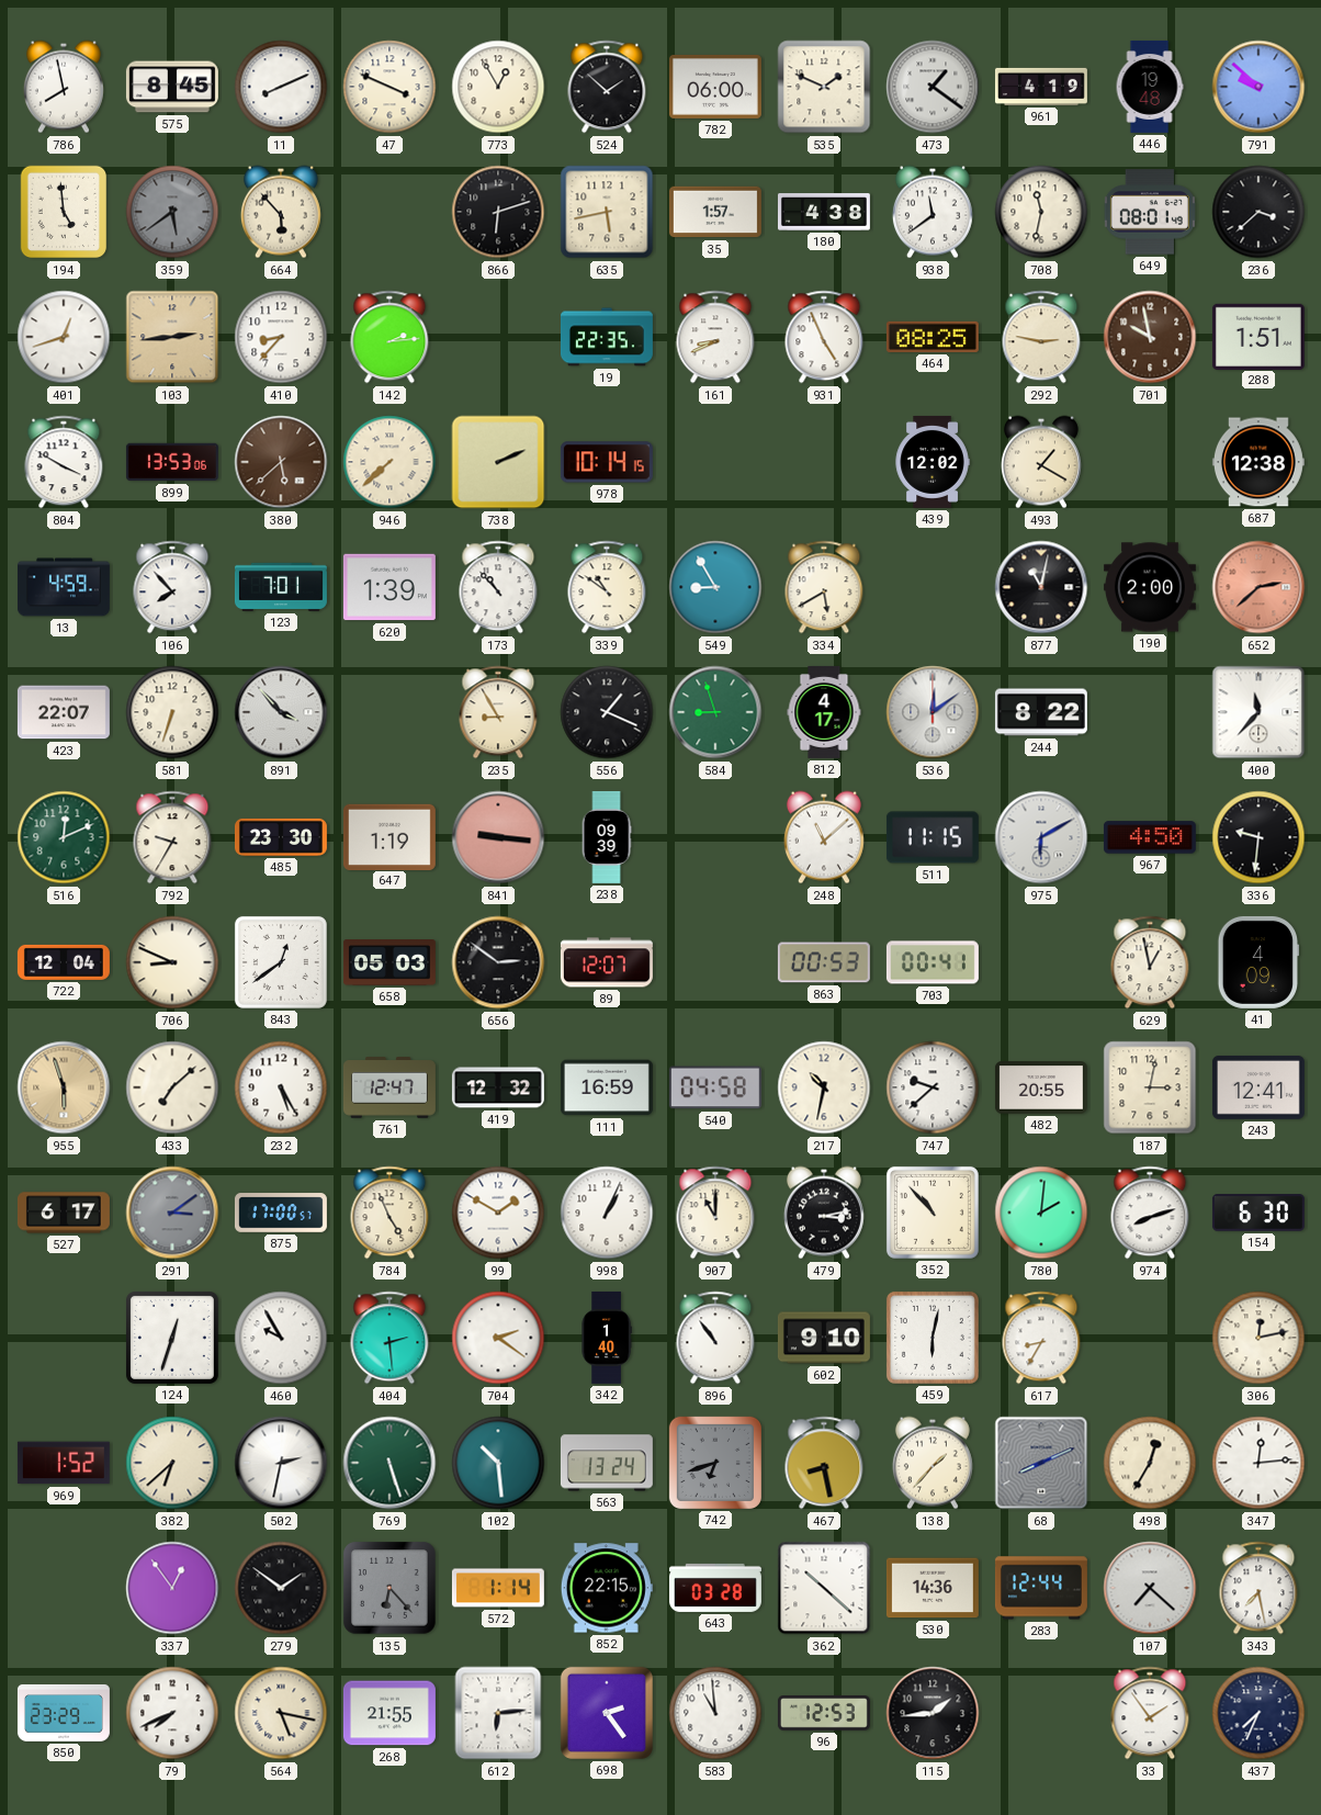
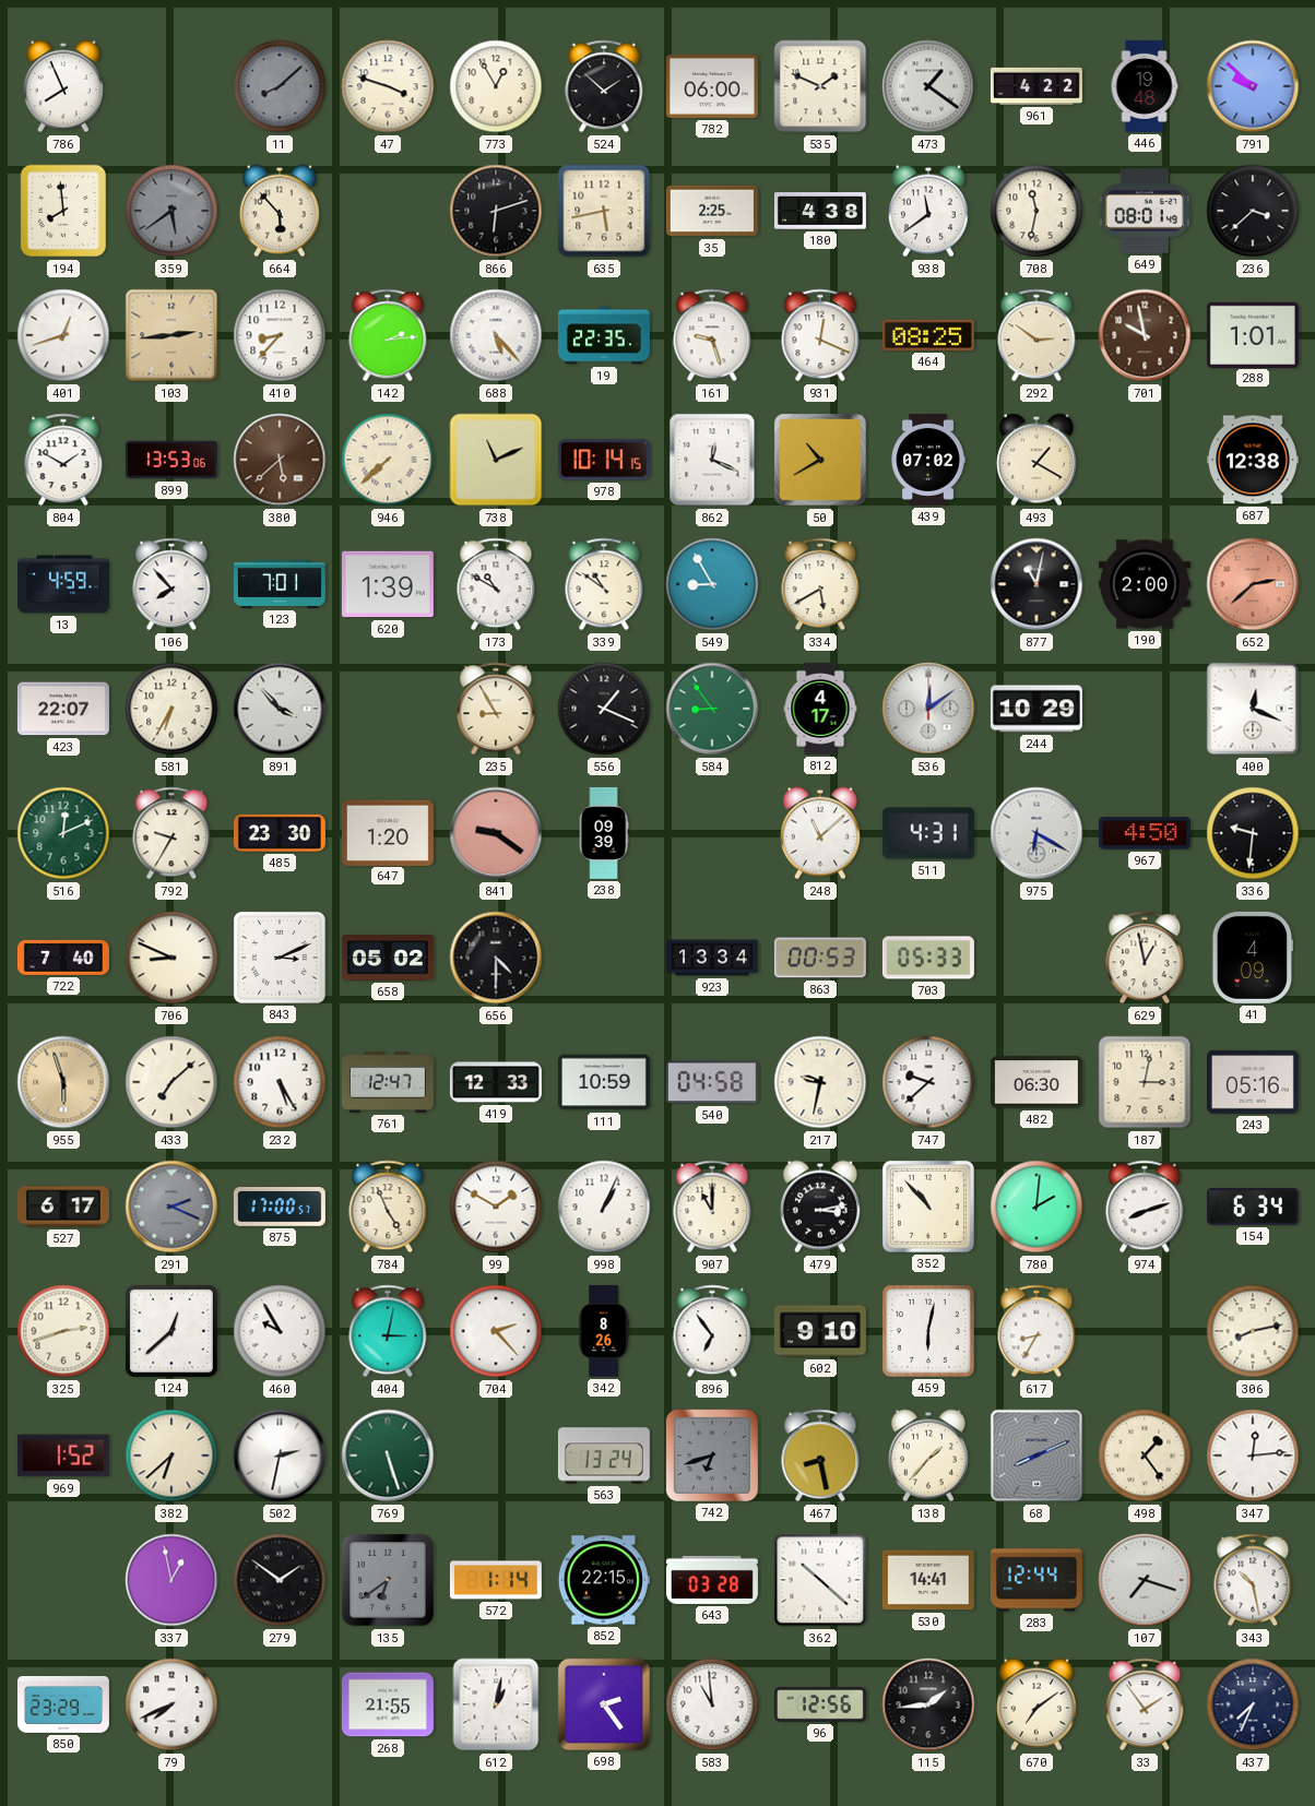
786: 7:58 -> 7:56
575: 8:45 -> none
11: 8:11 -> 8:08
11 dial: white -> grey
47: 3:49 -> 3:48
961: 4:19 -> 4:22
194: 4:59 -> 7:59
35: 1:57 -> 2:25
688: none -> 5:23
161: 8:41 -> 9:27
931: 4:56 -> 12:19
292: 2:47 -> 2:51
288: 1:51 -> 1:01
804: 3:50 -> 1:50
738: 2:11 -> 11:11
862: none -> 12:19
50: none -> 10:40
439: 12:02 -> 07:02
173: 10:53 -> 10:50
581: 6:33 -> 6:35
584: 8:57 -> 8:54
244: 8:22 -> 10:29
400: 11:37 -> 12:19
647: 1:19 -> 1:20
841: 9:16 -> 9:21
511: 11:15 -> 4:31
975: 6:10 -> 6:20
722: 12:04 -> 7:40
843: 12:39 -> 3:11
658: 05:03 -> 05:02
656: 2:51 -> 4:30
89: 12:07 -> none
923: none -> 13:34
703: 00:41 -> 05:33
419: 12:32 -> 12:33
111: 16:59 -> 10:59
217: 10:32 -> 9:32
482: 20:55 -> 06:30
243: 12:41 -> 05:16
291: 3:09 -> 2:19
154: 6:30 -> 6:34
325: none -> 2:42
124: 12:33 -> 12:38
404: 2:29 -> 3:02
704: 2:21 -> 2:23
342: 1:40 -> 8:26
896: 10:54 -> 6:54
306: 12:13 -> 8:13
102: 10:29 -> none
498: 12:35 -> 1:24
337: 12:54 -> 12:58
135: 6:23 -> 6:39
530: 14:36 -> 14:41
107: 7:22 -> 7:18
343: 7:28 -> 10:28
564: 5:17 -> none
612: 6:14 -> 1:02
96: 12:53 -> 12:56
670: none -> 7:09
